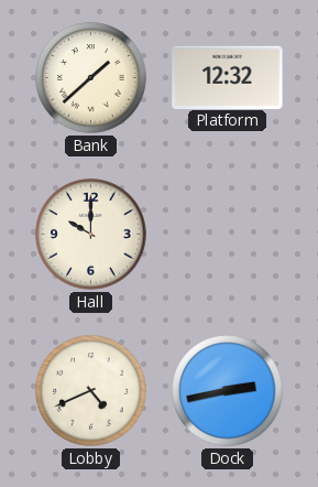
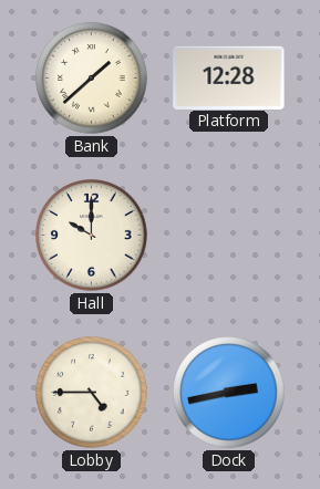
Platform: 12:32 -> 12:28
Lobby: 4:41 -> 4:45
